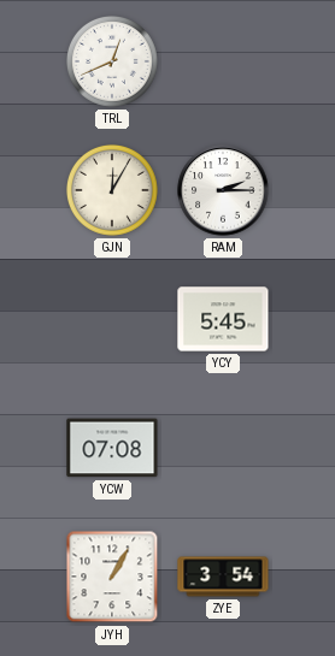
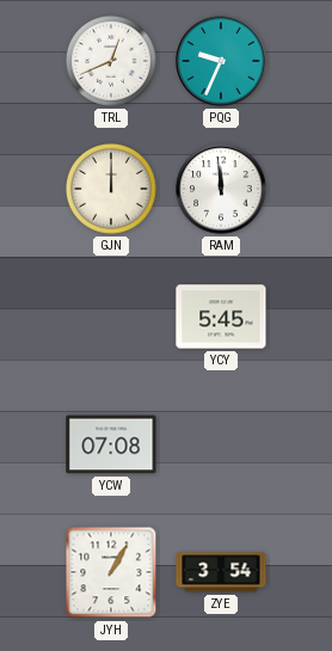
PQG: none -> 9:34
GJN: 12:05 -> 12:00
RAM: 2:15 -> 11:59
